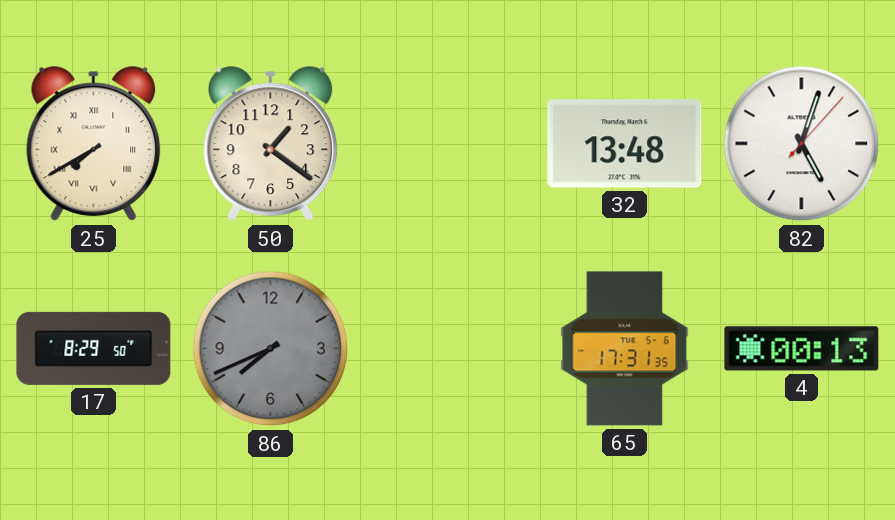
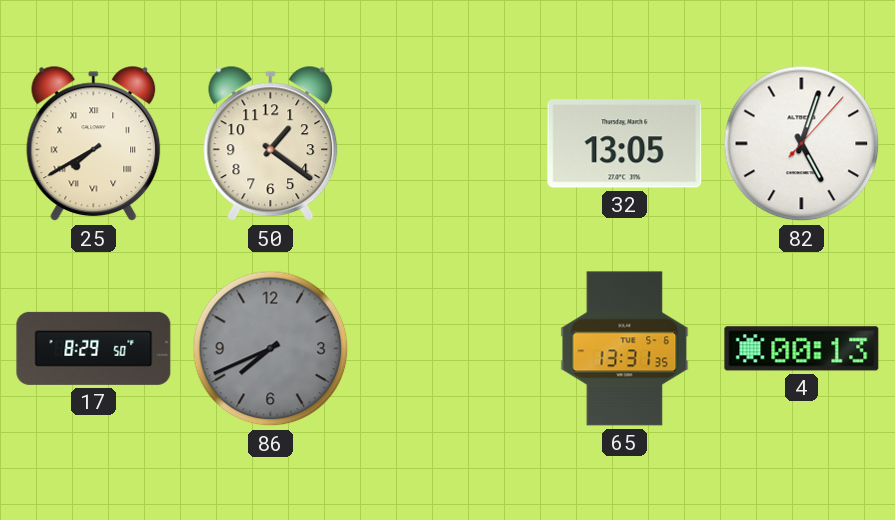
32: 13:48 -> 13:05
65: 17:31 -> 13:31
